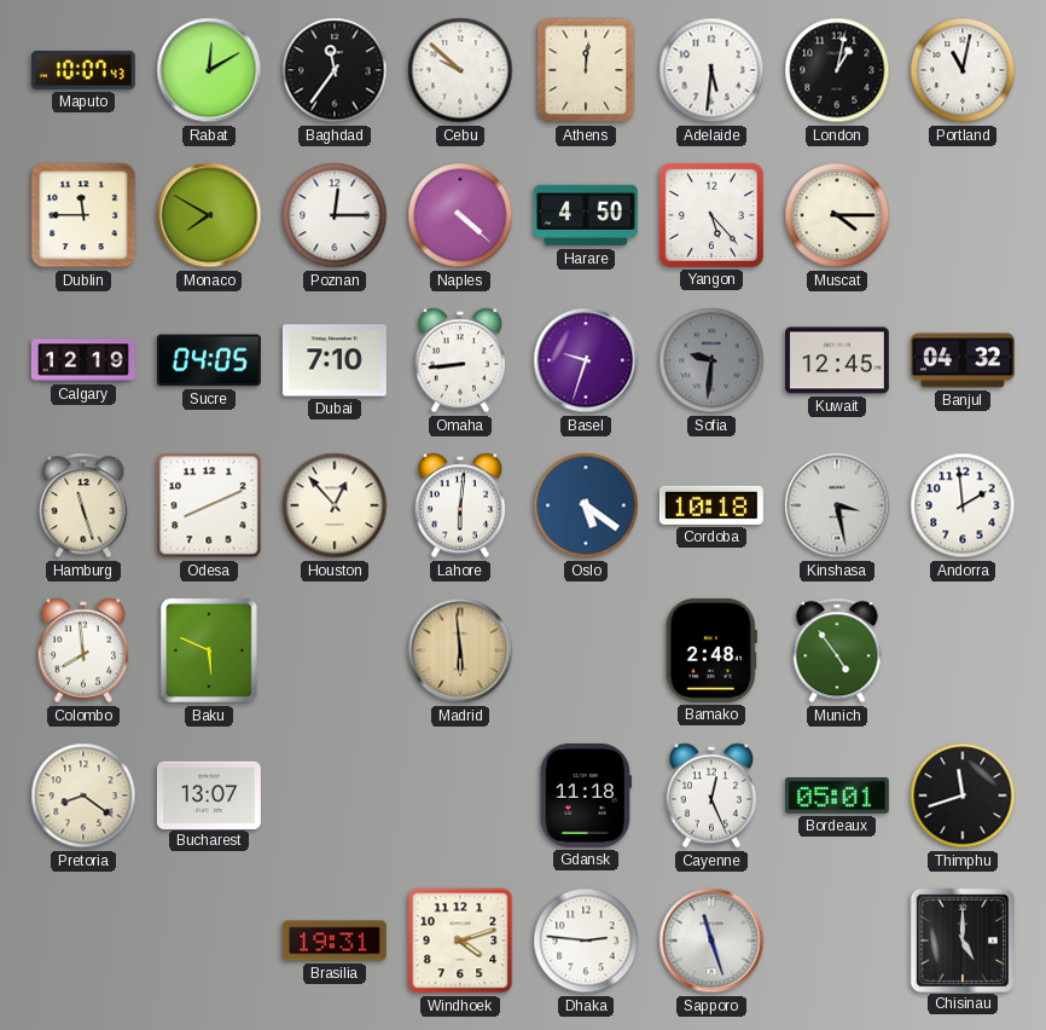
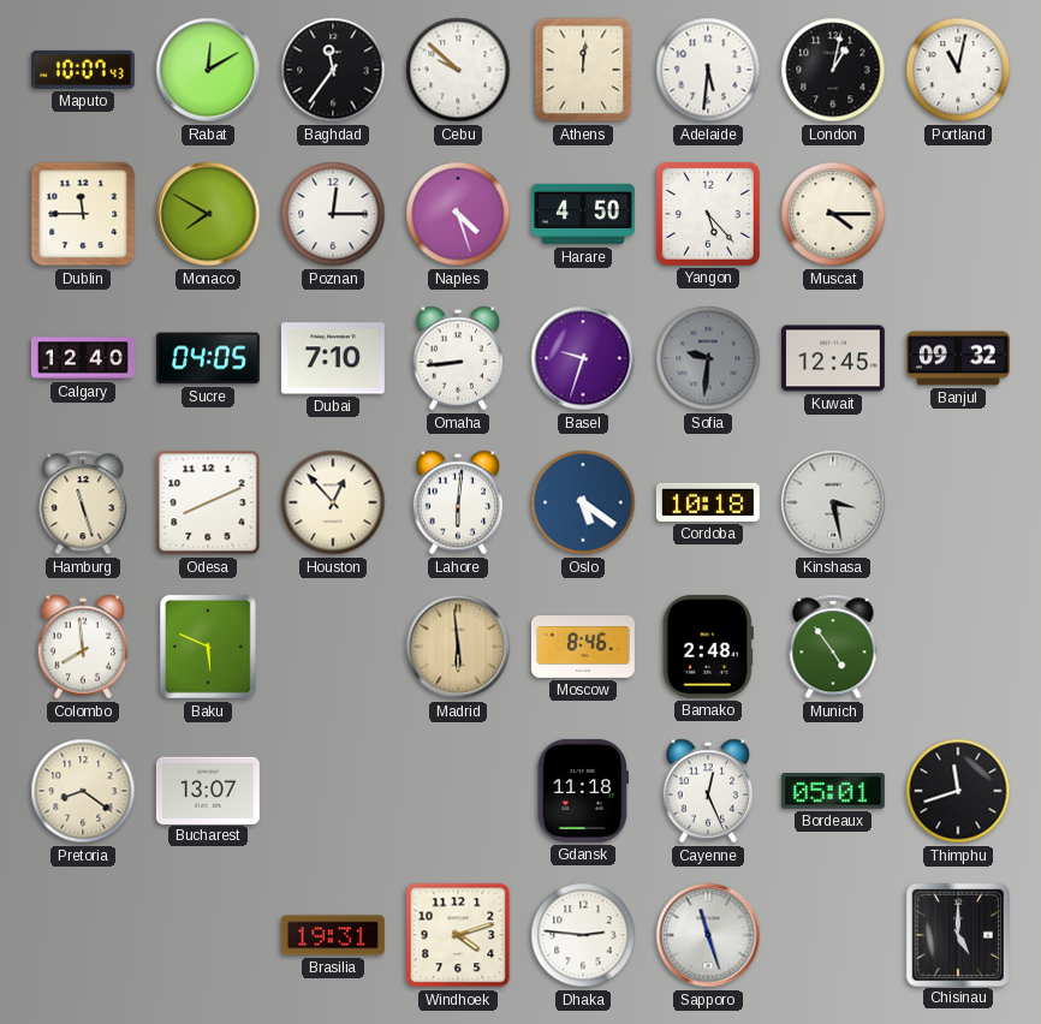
Naples: 4:22 -> 4:27
Calgary: 12:19 -> 12:40
Banjul: 04:32 -> 09:32
Andorra: 1:59 -> none
Moscow: none -> 8:46
